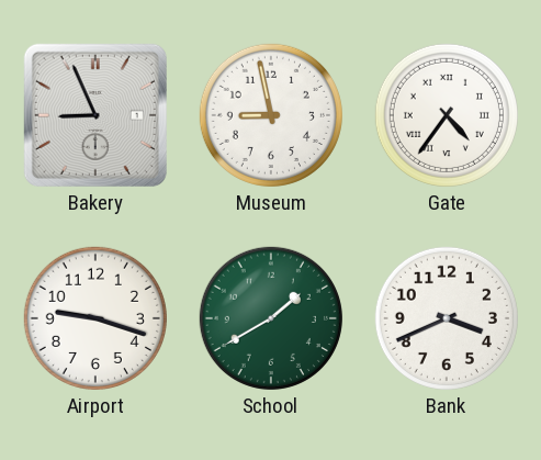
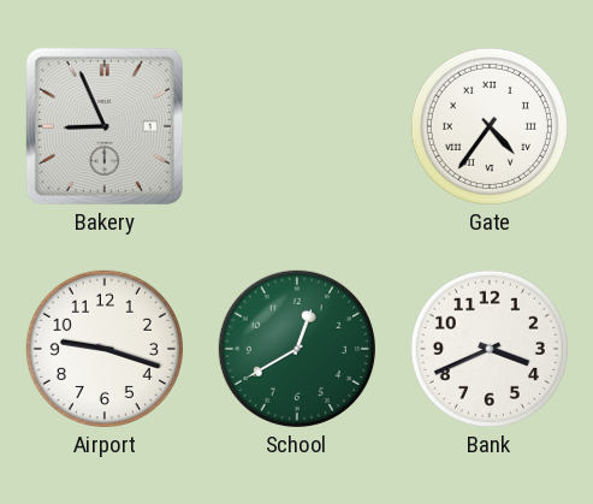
Museum: 8:58 -> none
School: 1:40 -> 12:40
